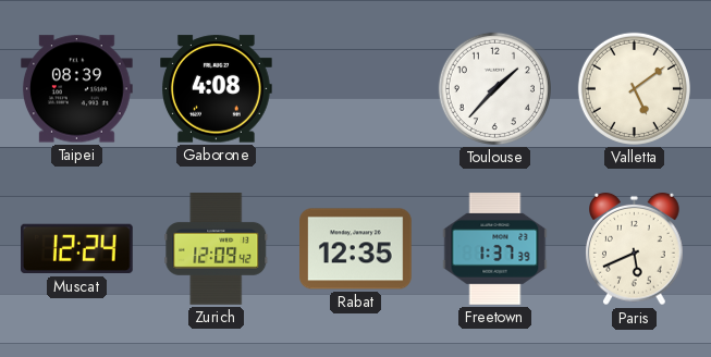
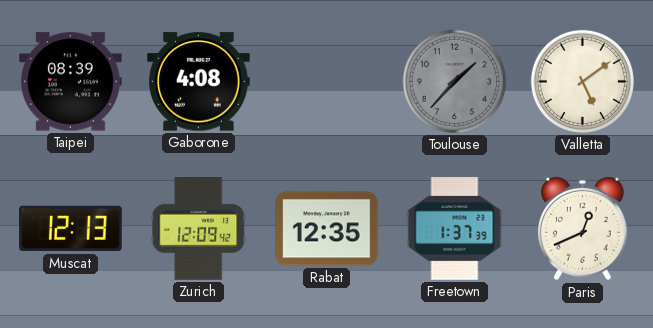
Toulouse dial: white -> grey
Muscat: 12:24 -> 12:13
Paris: 5:41 -> 12:41
